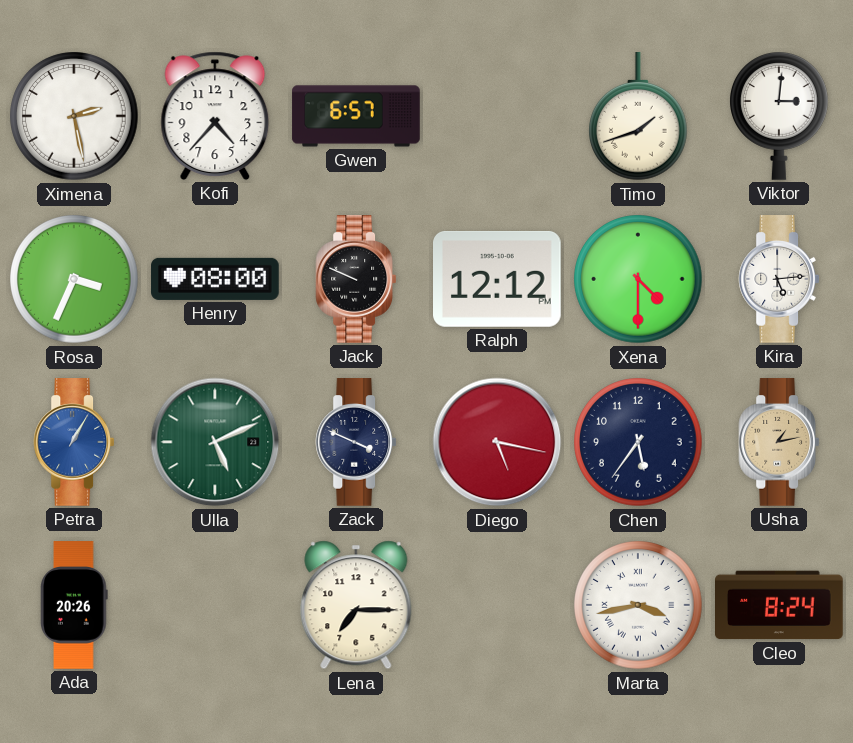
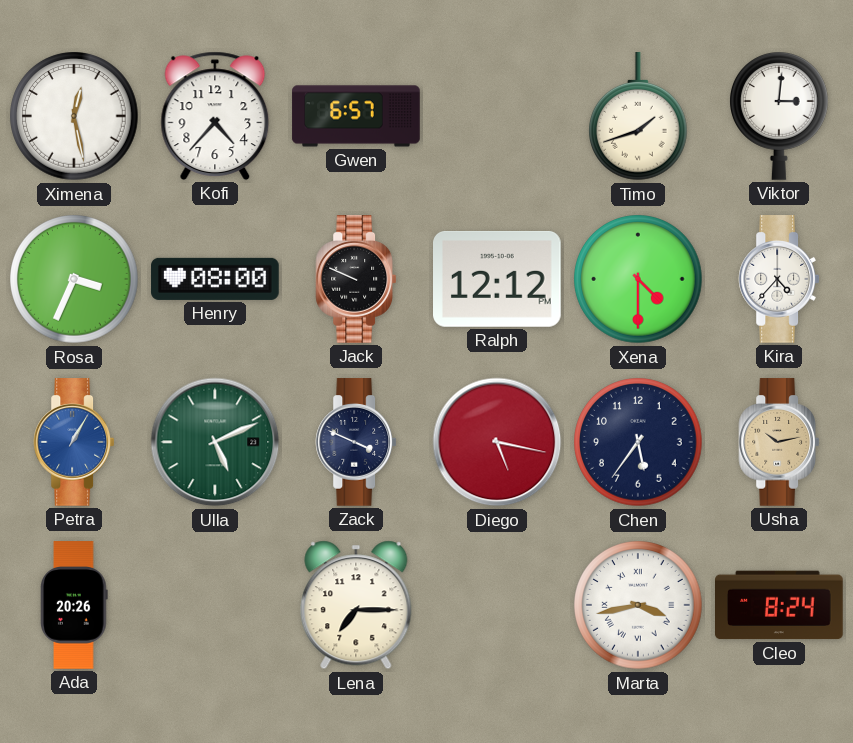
Ximena: 2:28 -> 12:28
Kira: 5:14 -> 4:37
Usha: 1:13 -> 10:13
